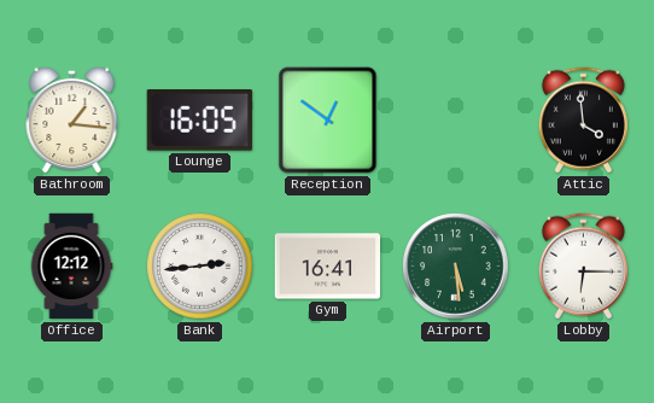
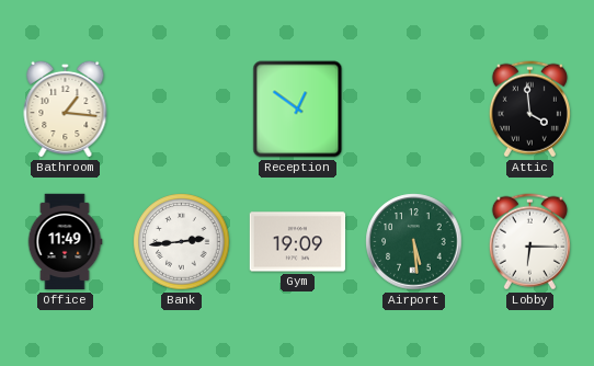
Lounge: 16:05 -> none
Office: 12:12 -> 11:49
Gym: 16:41 -> 19:09
